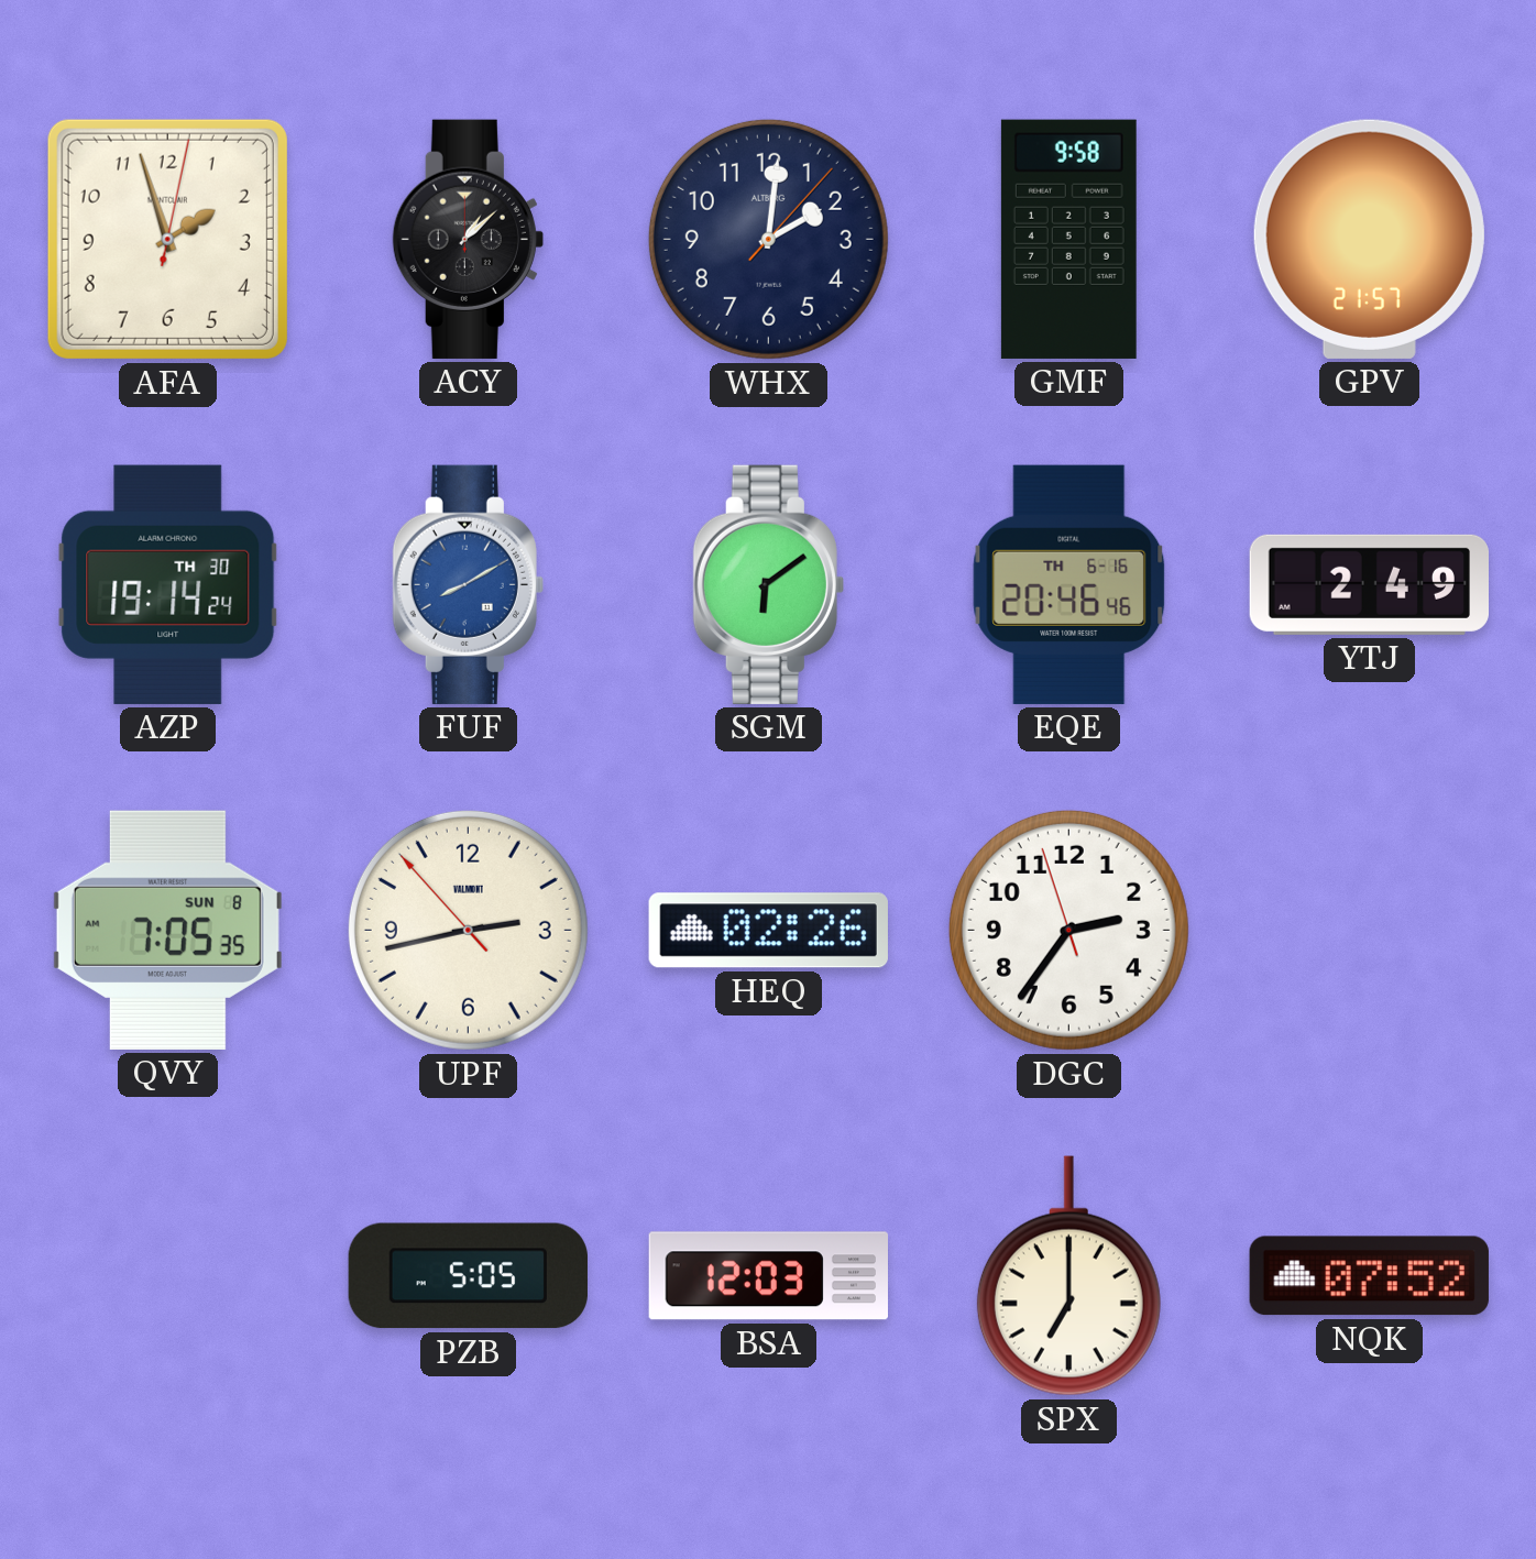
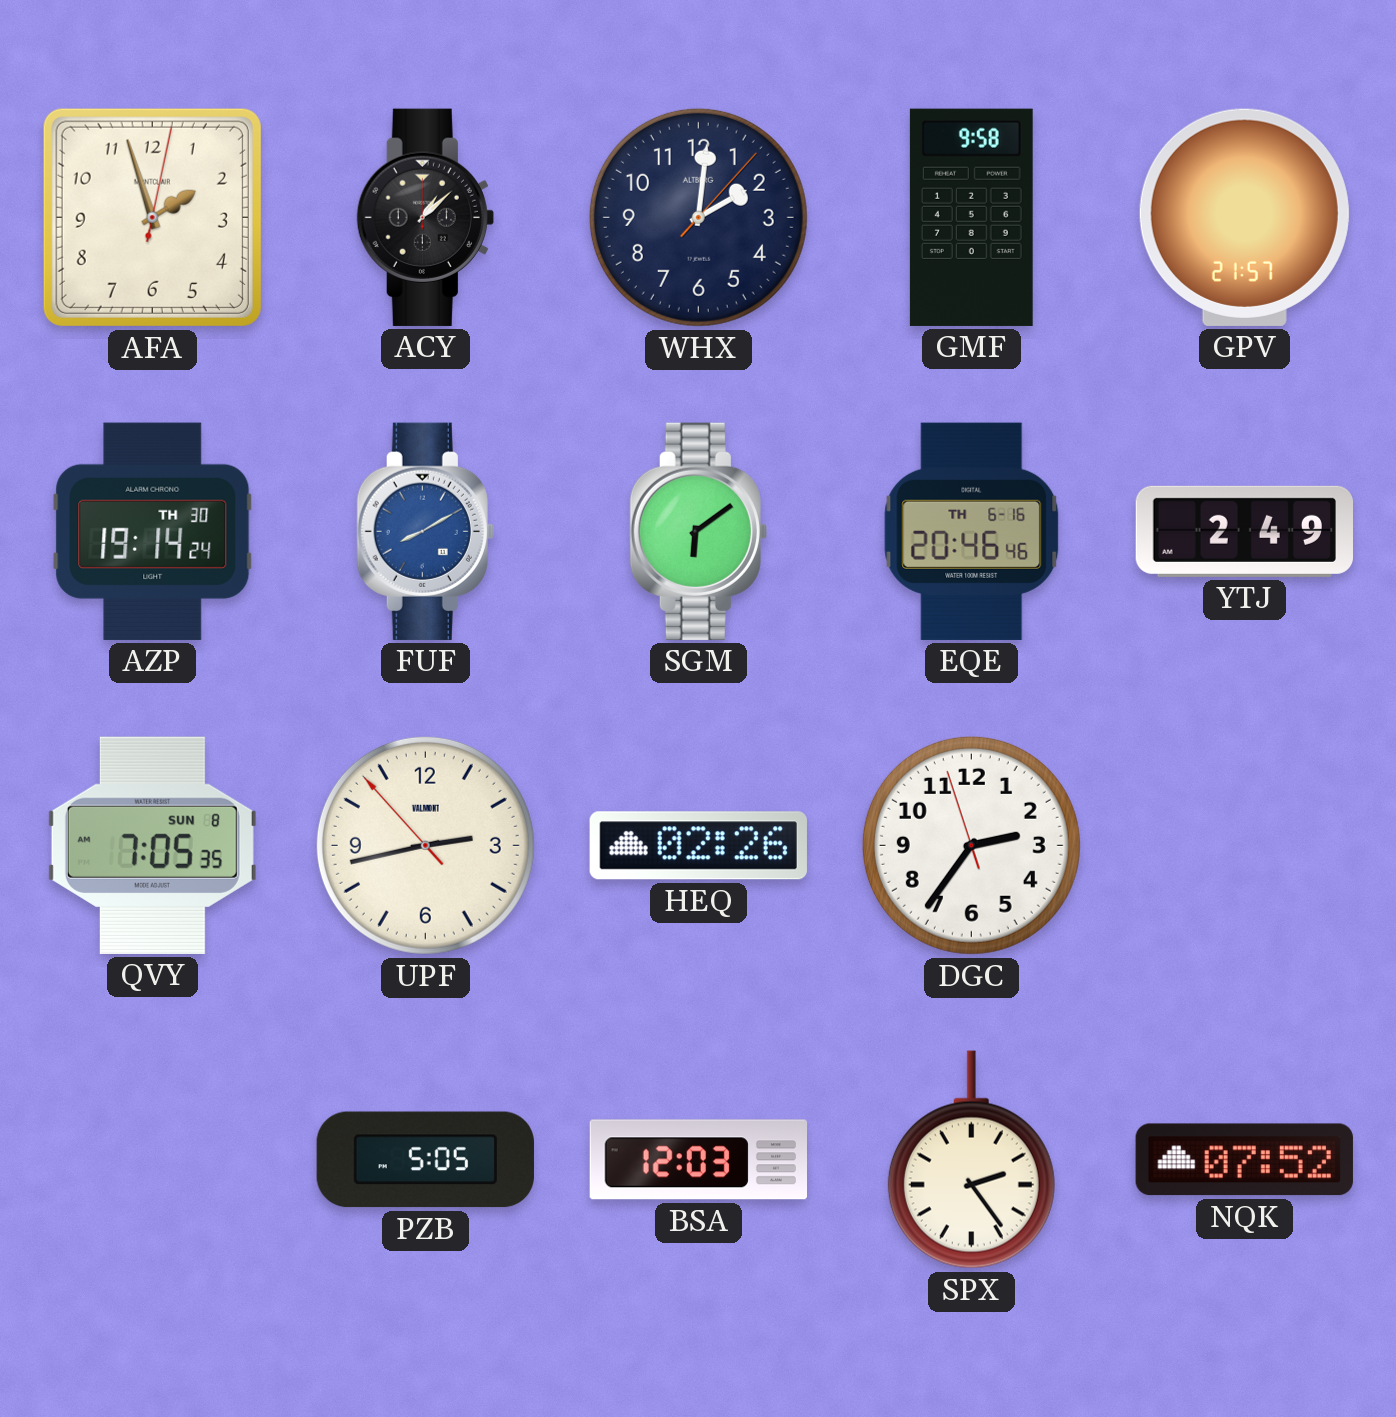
SPX: 7:00 -> 2:24
